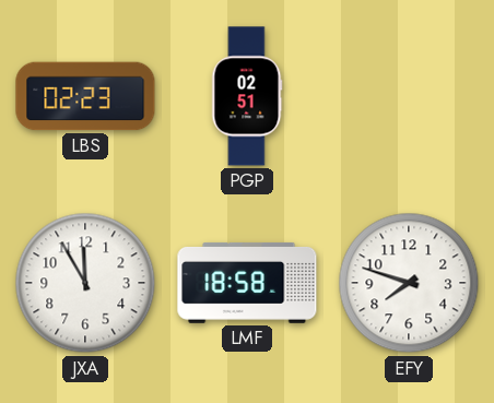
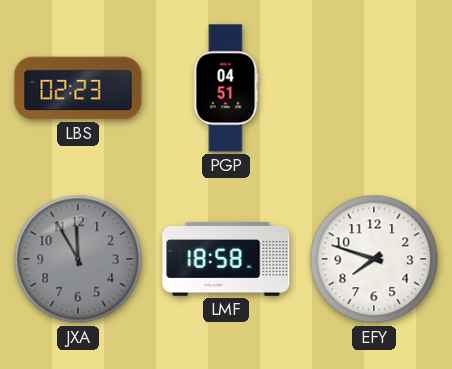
PGP: 02:51 -> 04:51
JXA dial: white -> grey
